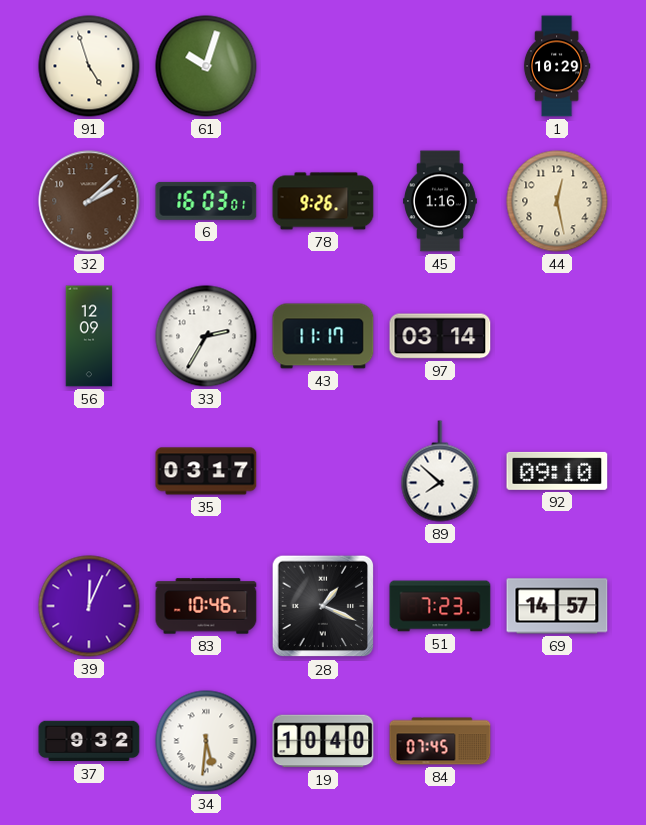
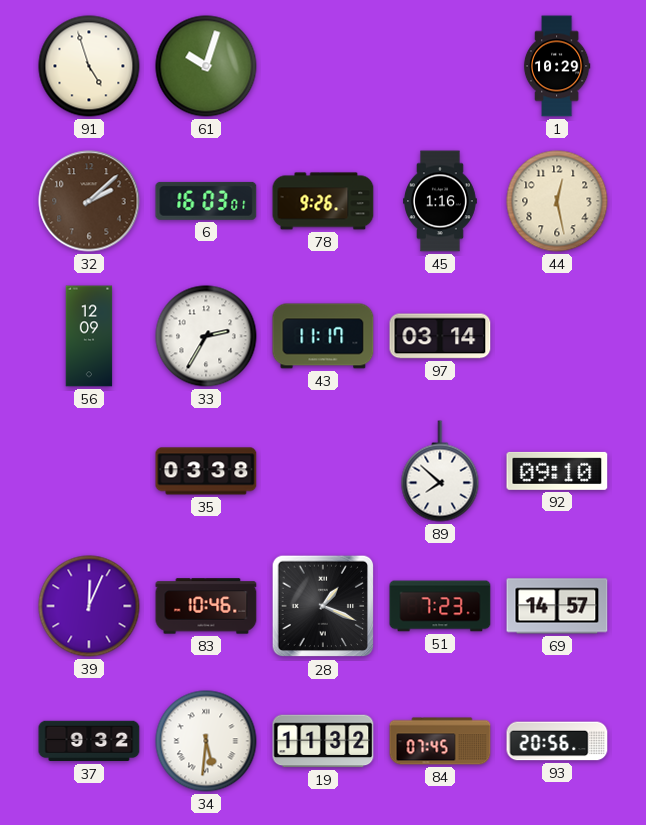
35: 03:17 -> 03:38
19: 10:40 -> 11:32
93: none -> 20:56
